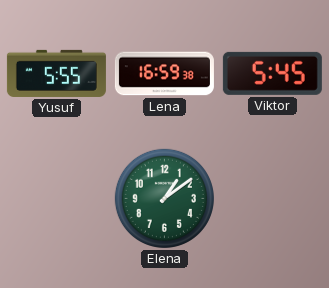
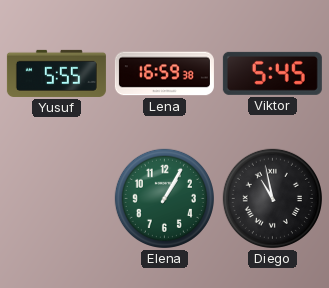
Elena: 1:09 -> 1:05
Diego: none -> 10:58
